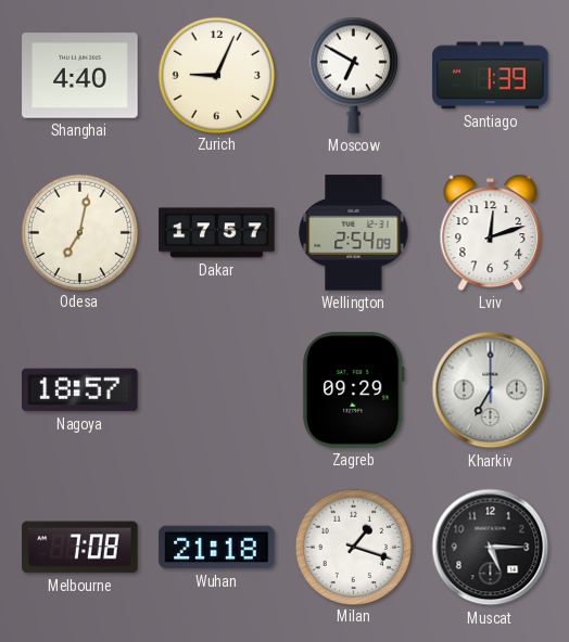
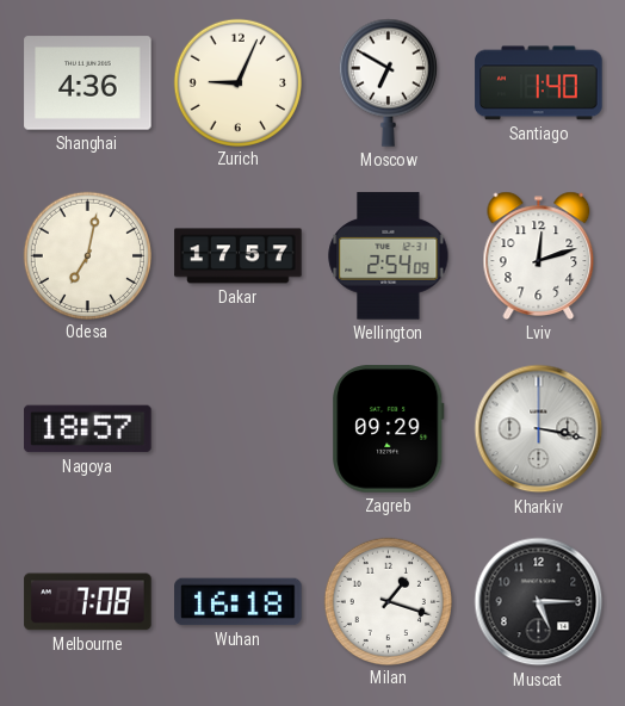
Shanghai: 4:40 -> 4:36
Santiago: 1:39 -> 1:40
Kharkiv: 7:00 -> 3:17
Wuhan: 21:18 -> 16:18
